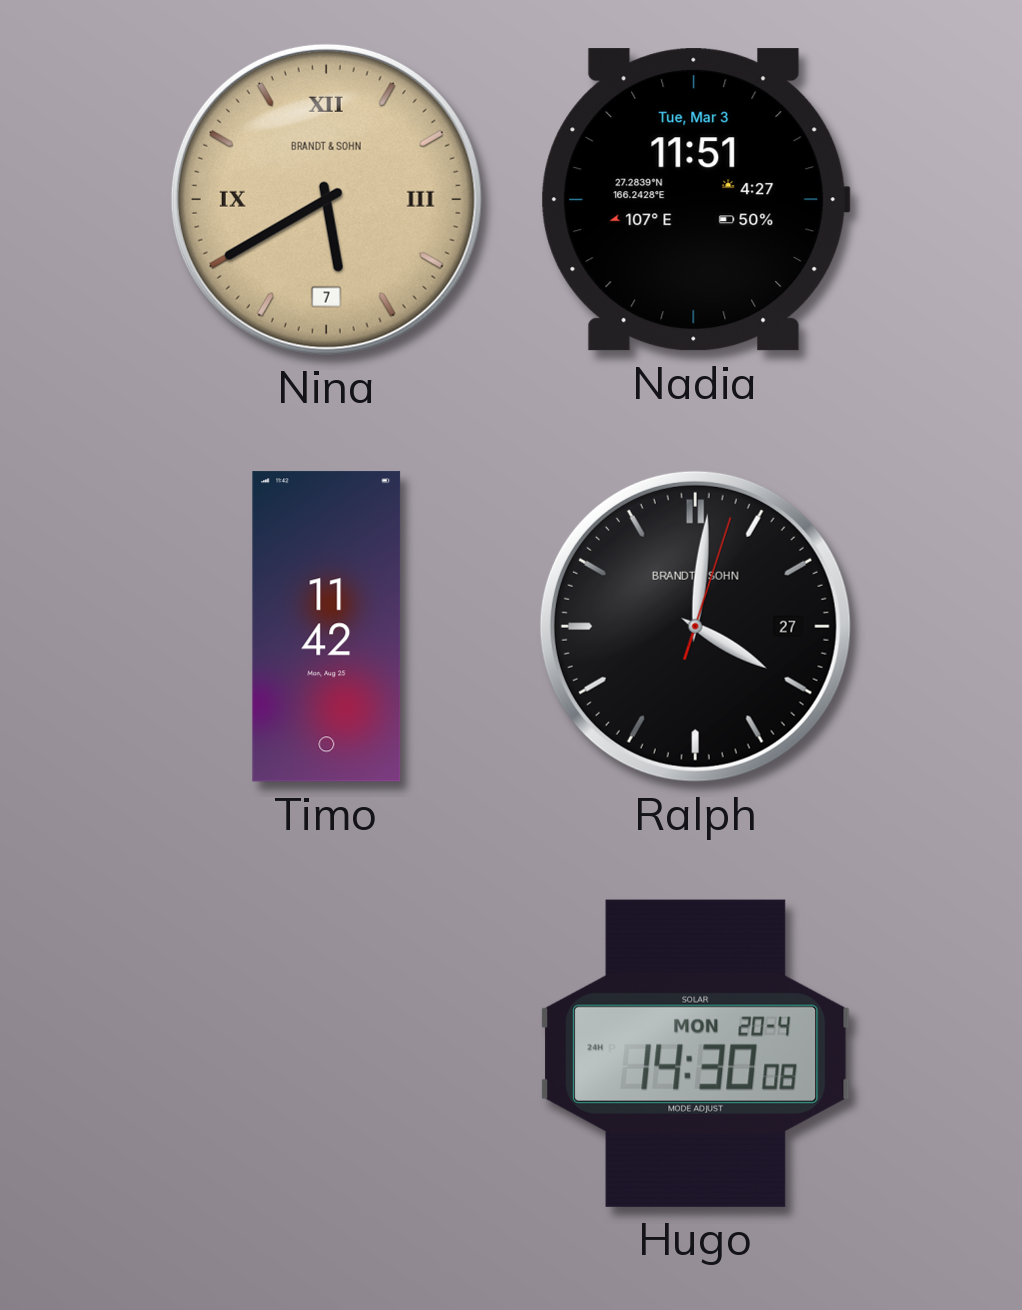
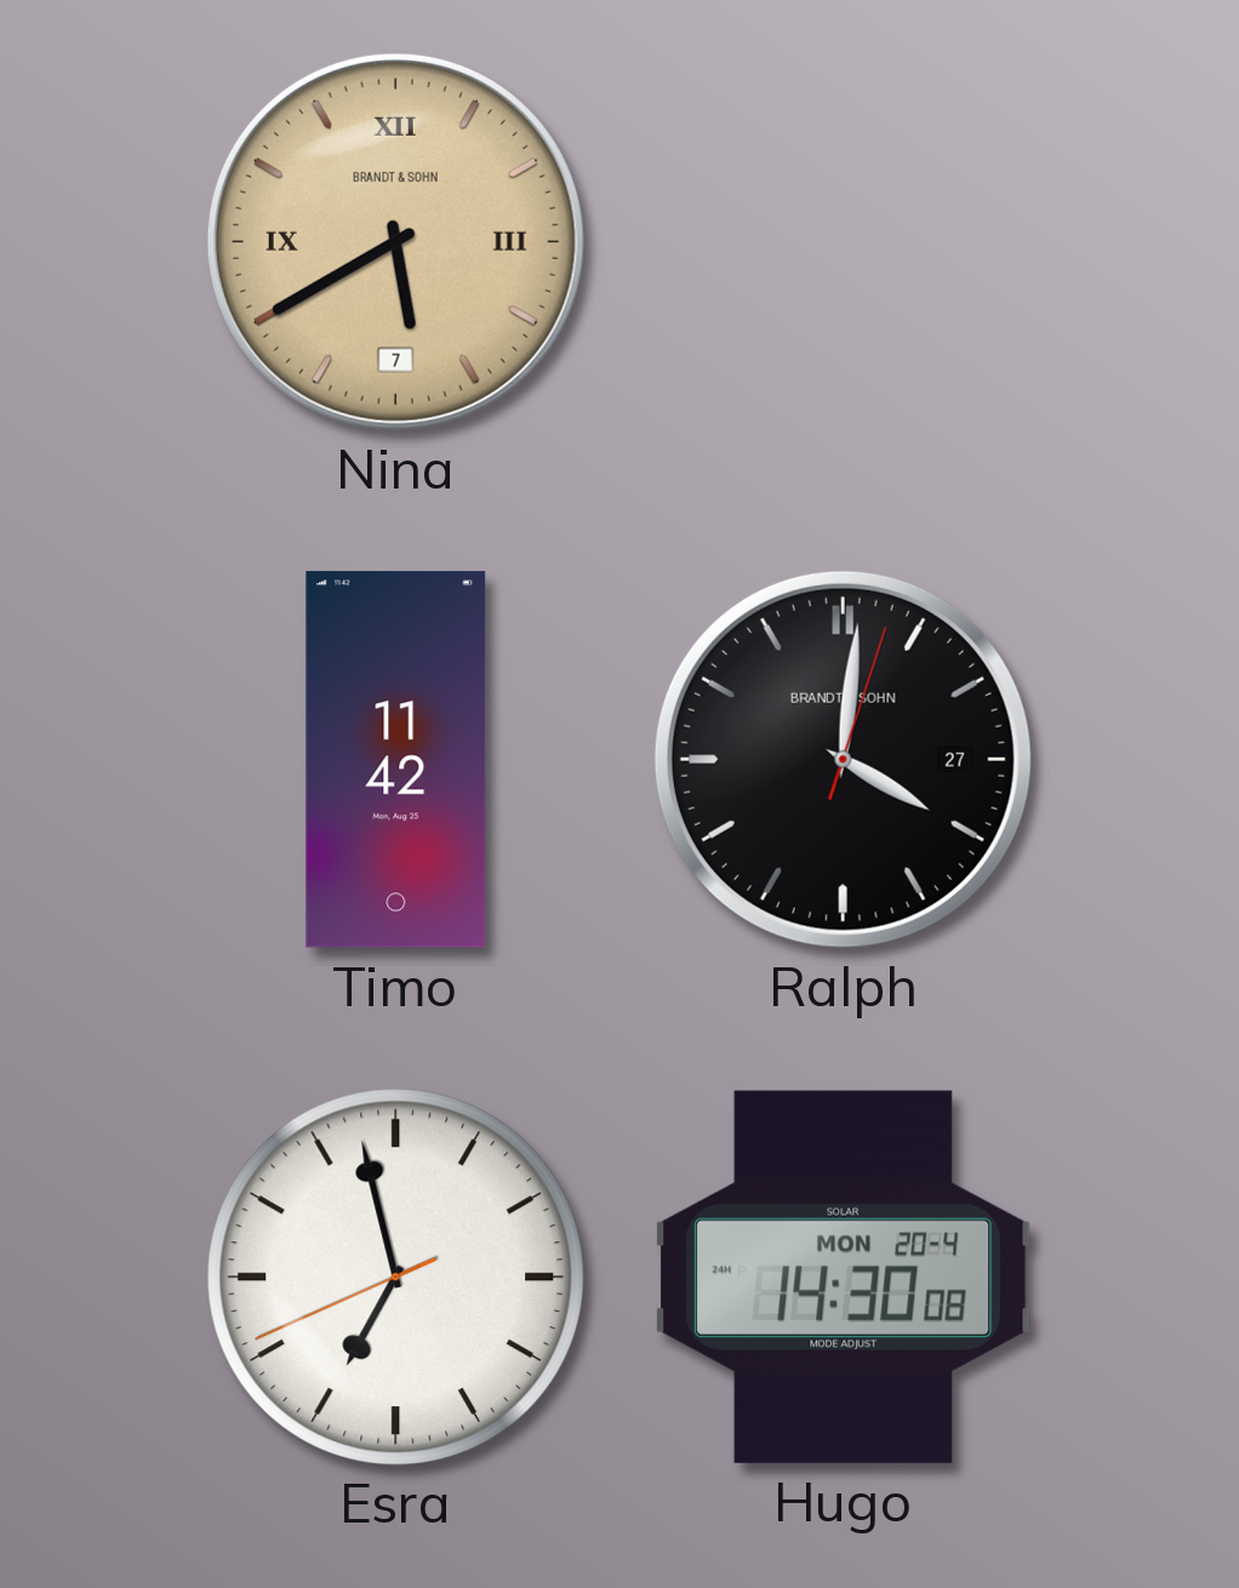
Nadia: 11:51 -> none
Esra: none -> 6:57
